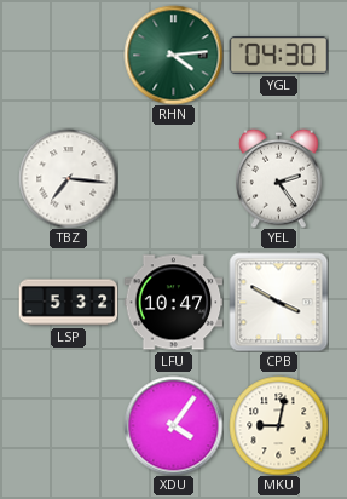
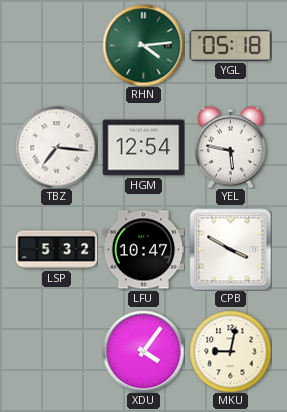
YGL: 04:30 -> 05:18
HGM: none -> 12:54
YEL: 2:24 -> 5:47
